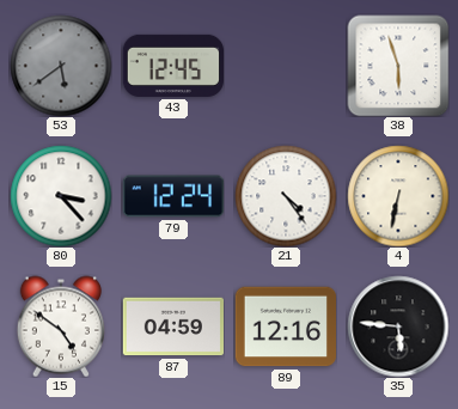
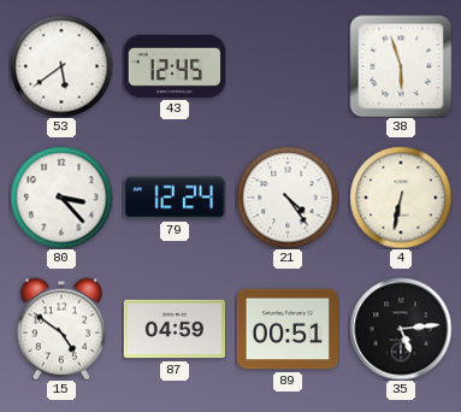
53 dial: grey -> white
89: 12:16 -> 00:51
35: 5:46 -> 5:14
